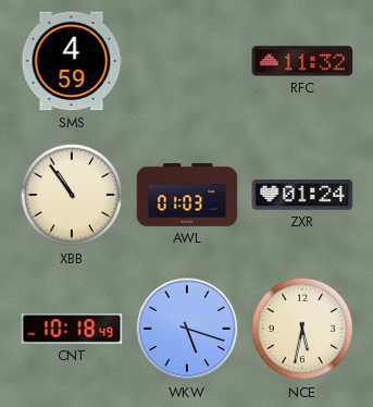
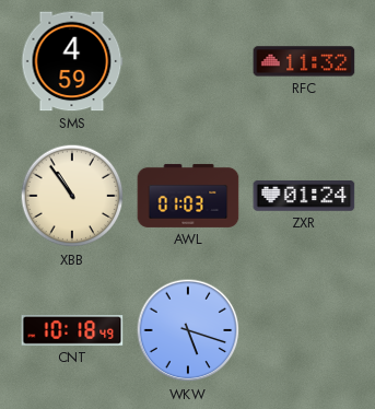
NCE: 5:32 -> none
